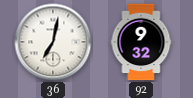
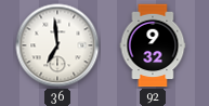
36: 7:02 -> 6:59
